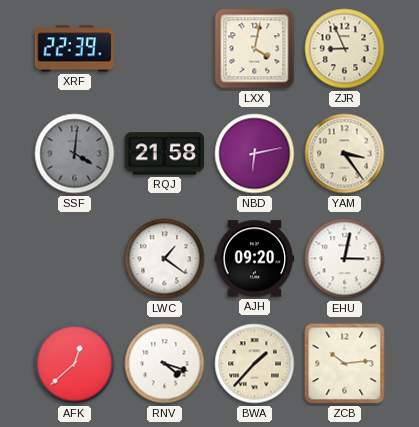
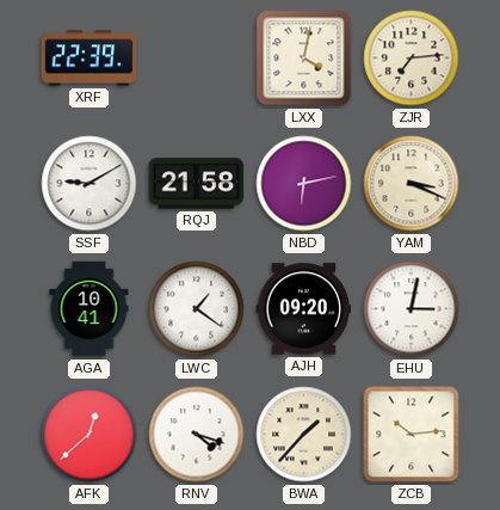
ZJR: 8:56 -> 7:14
SSF: 4:01 -> 9:10
SSF dial: grey -> white
YAM: 3:24 -> 3:19
AGA: none -> 10:41
